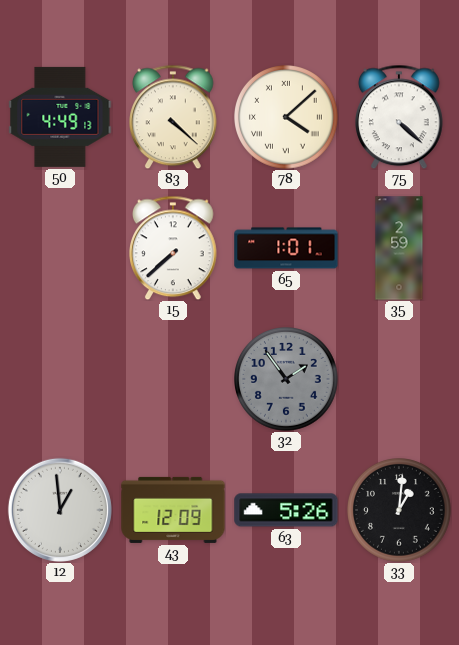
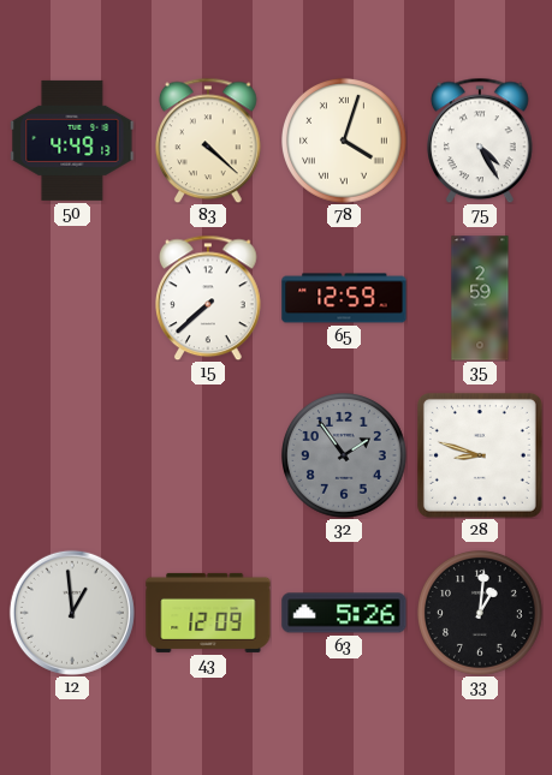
78: 4:08 -> 4:03
75: 4:22 -> 4:25
65: 1:01 -> 12:59
28: none -> 8:48
